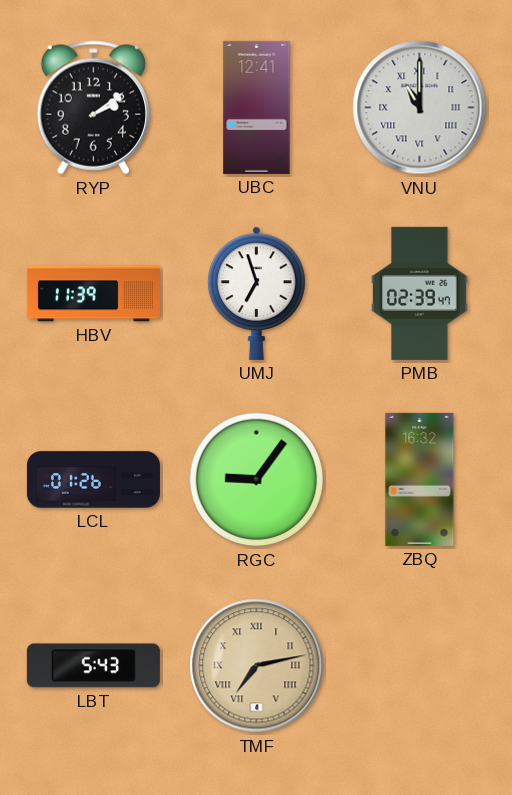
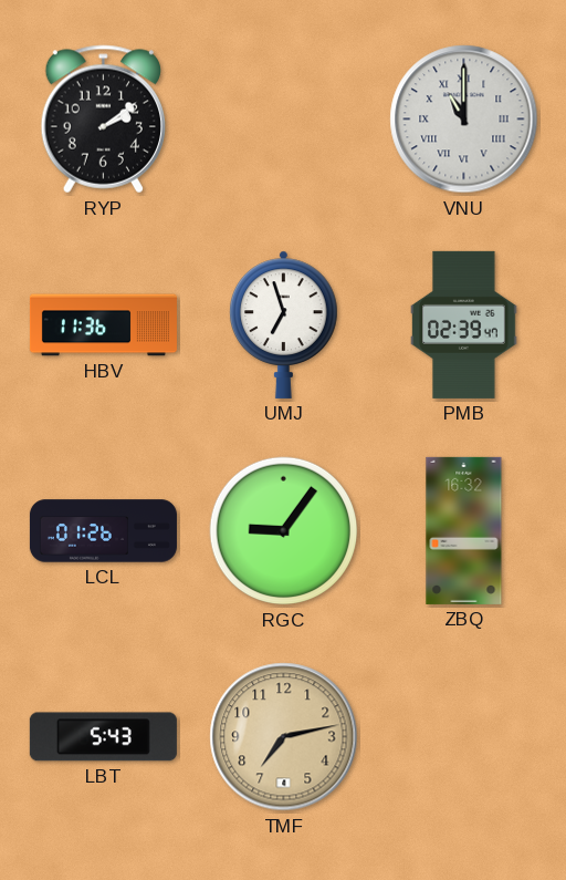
UBC: 12:41 -> none
HBV: 11:39 -> 11:36
TMF numerals: Roman -> Arabic
